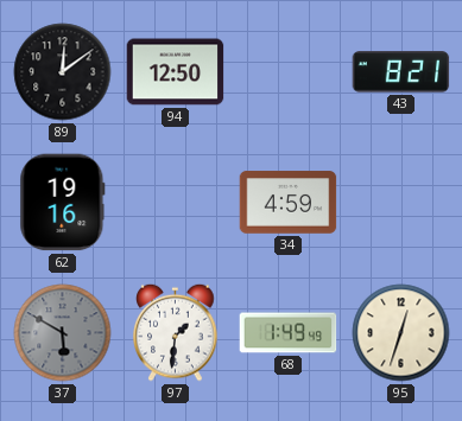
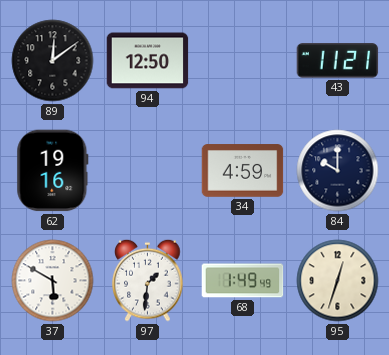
43: 8:21 -> 11:21
84: none -> 10:00
37 dial: grey -> white
